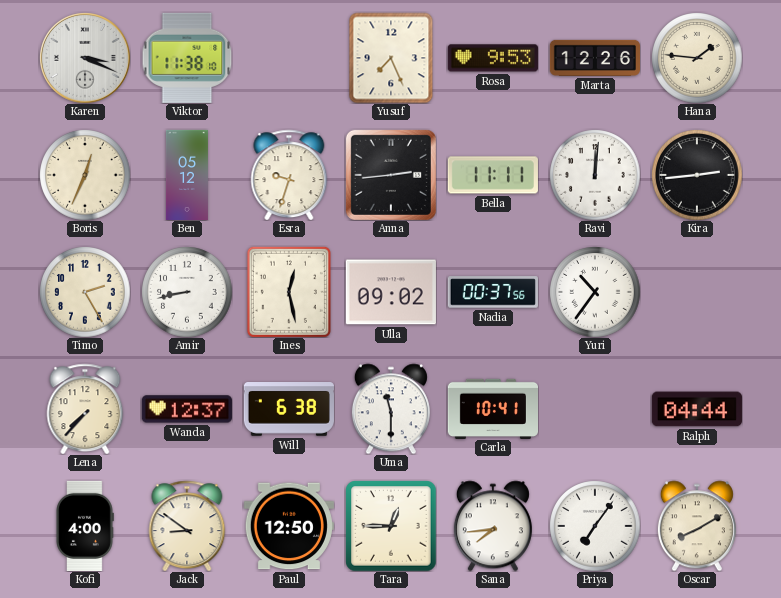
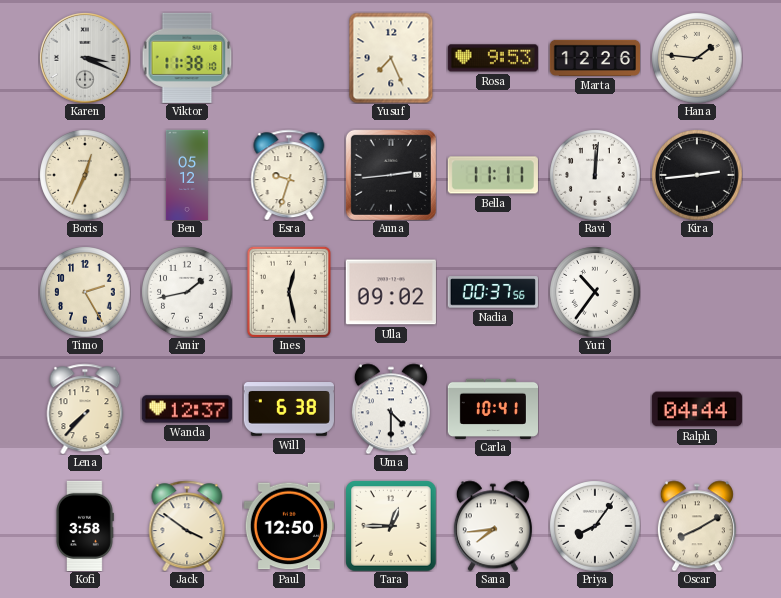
Amir: 8:43 -> 1:43
Uma: 11:30 -> 4:30
Kofi: 4:00 -> 3:58
Jack: 8:51 -> 3:51
Priya: 7:06 -> 8:06
